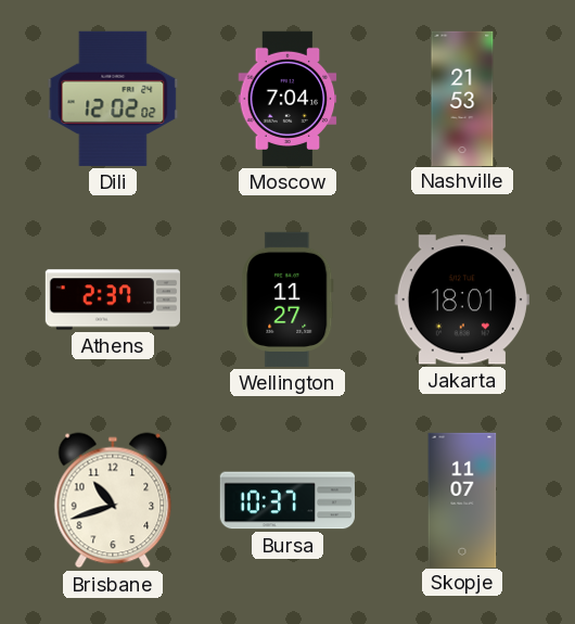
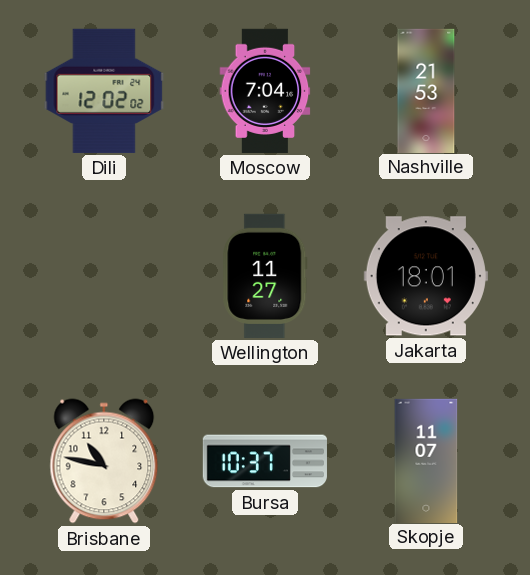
Athens: 2:37 -> none
Brisbane: 10:42 -> 10:47
